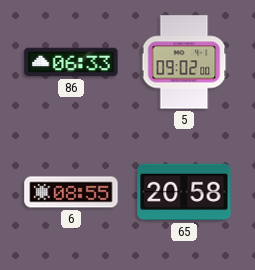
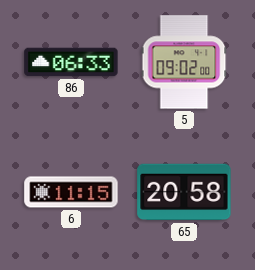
6: 08:55 -> 11:15
